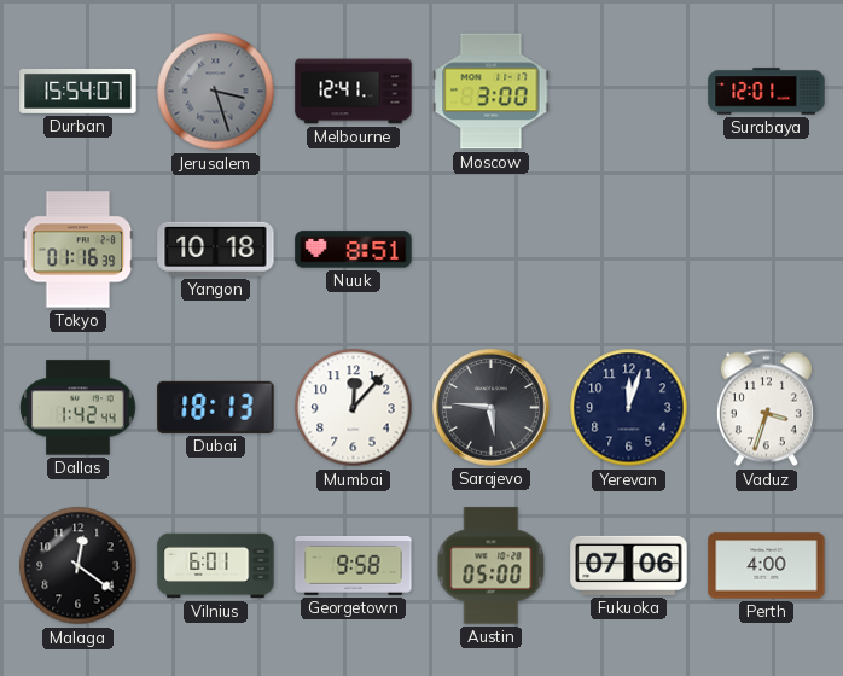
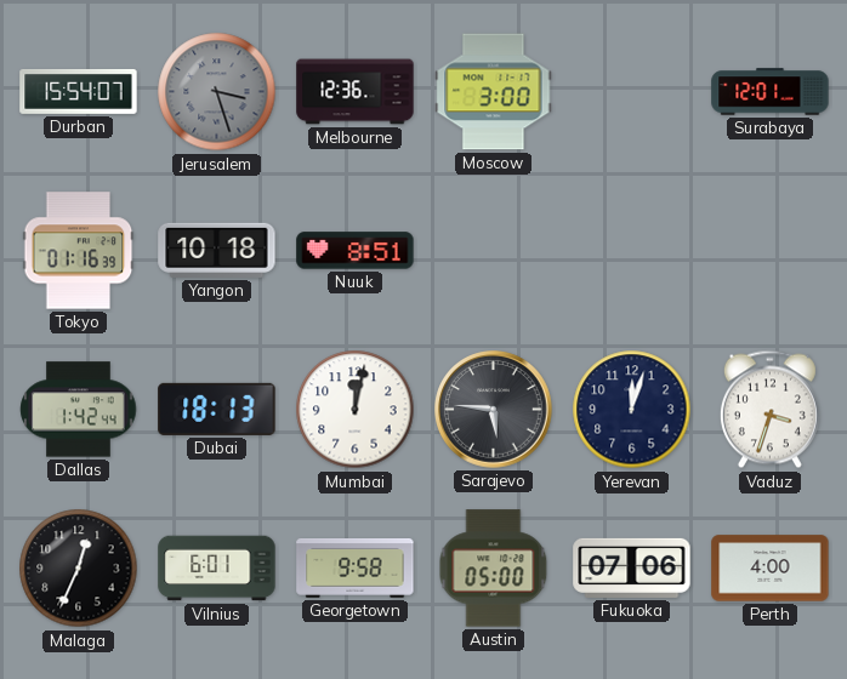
Melbourne: 12:41 -> 12:36
Mumbai: 12:07 -> 12:02
Malaga: 12:21 -> 12:34
